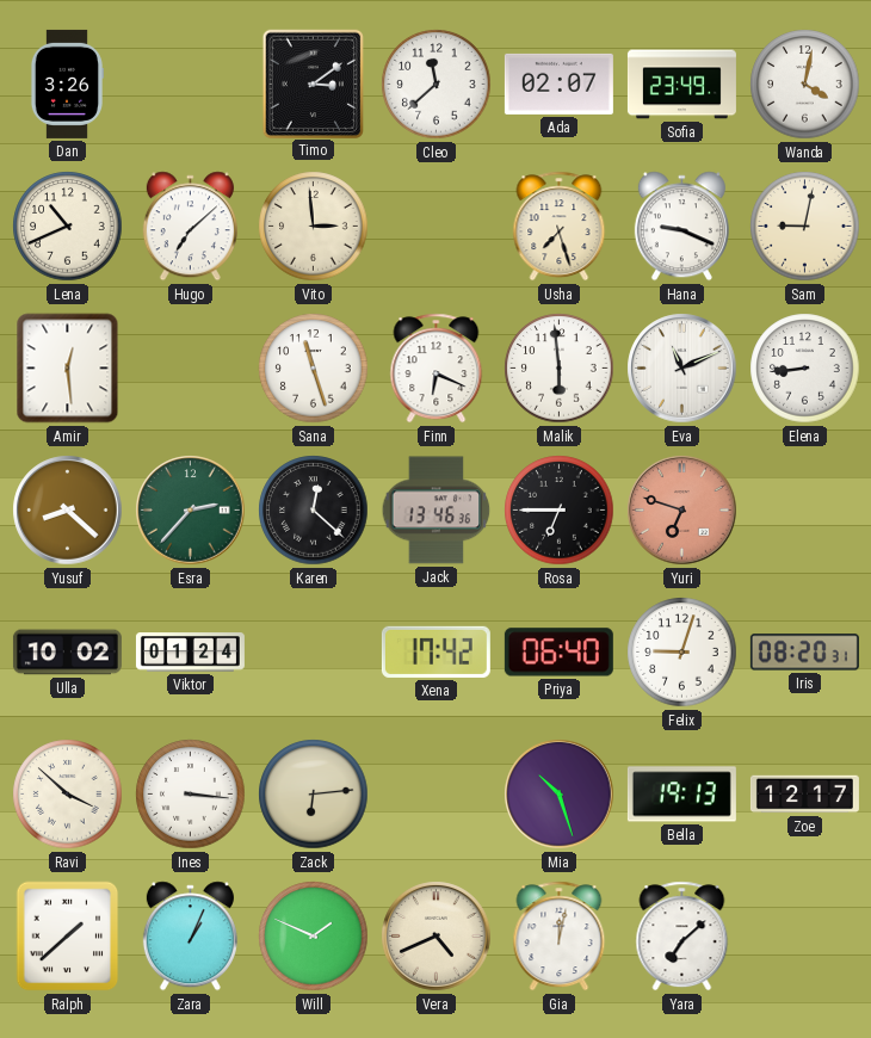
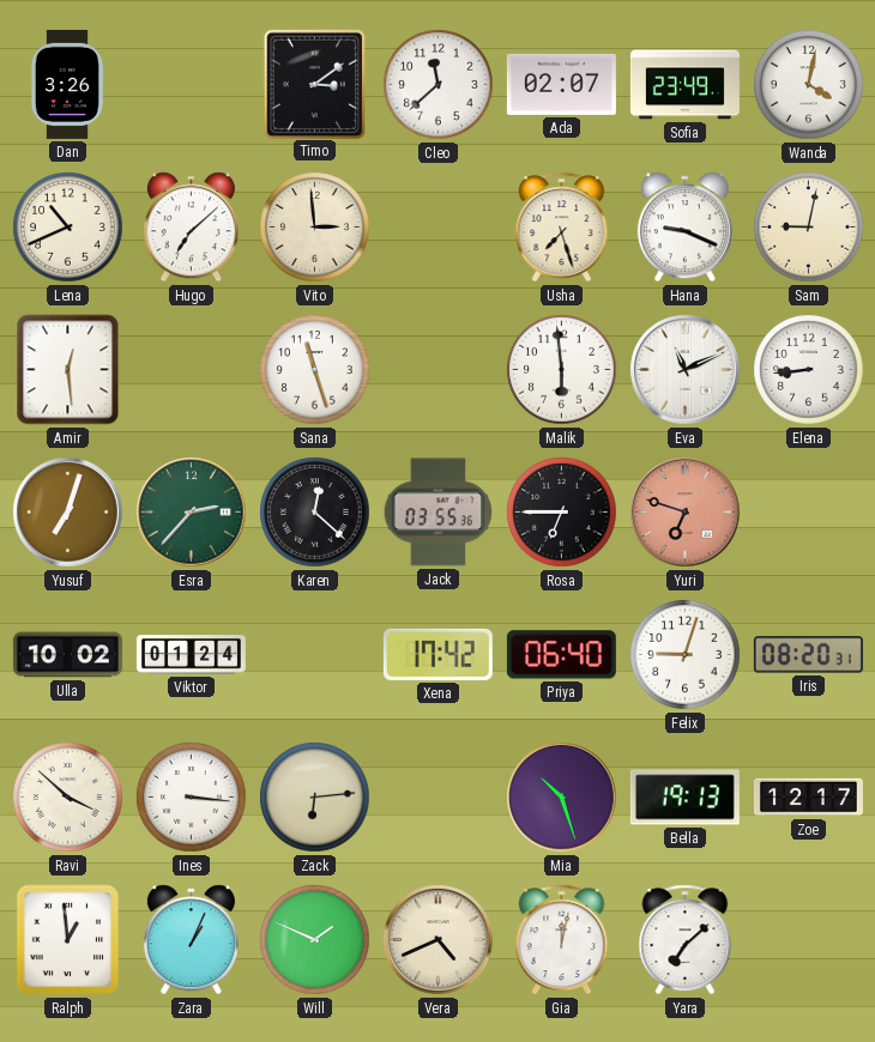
Finn: 6:19 -> none
Yusuf: 8:22 -> 7:03
Jack: 13:46 -> 03:55
Ralph: 1:38 -> 12:59
